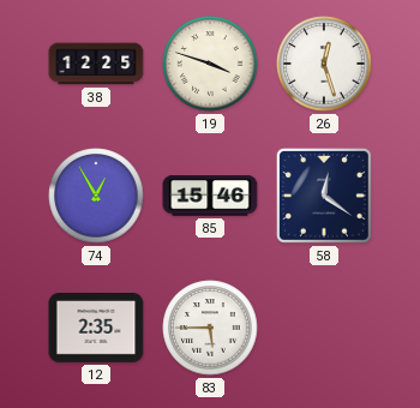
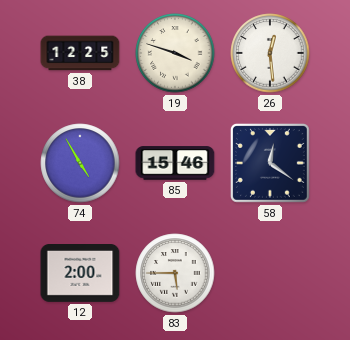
26: 12:27 -> 12:29
74: 12:55 -> 4:55
12: 2:35 -> 2:00
